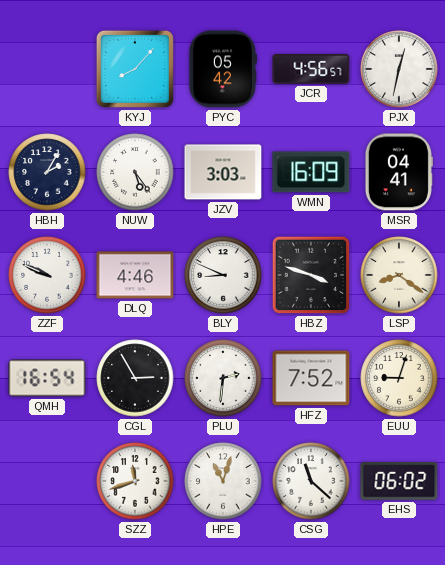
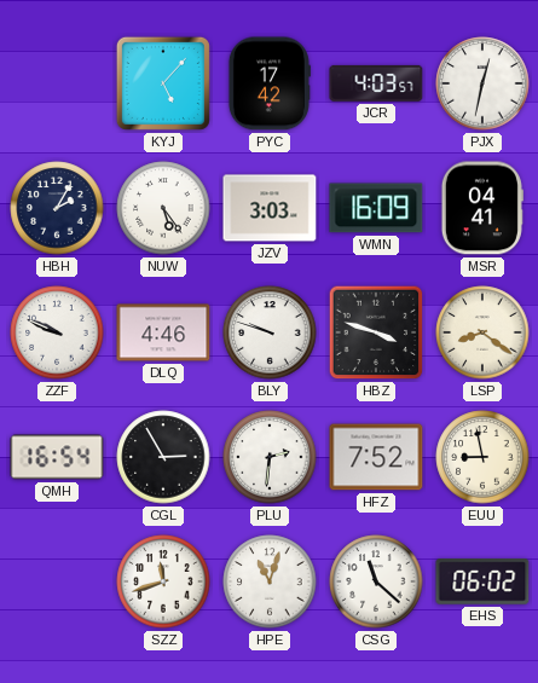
KYJ: 8:07 -> 5:07
PYC: 05:42 -> 17:42
JCR: 4:56 -> 4:03
BLY: 8:49 -> 9:48
EUU: 9:03 -> 8:58
